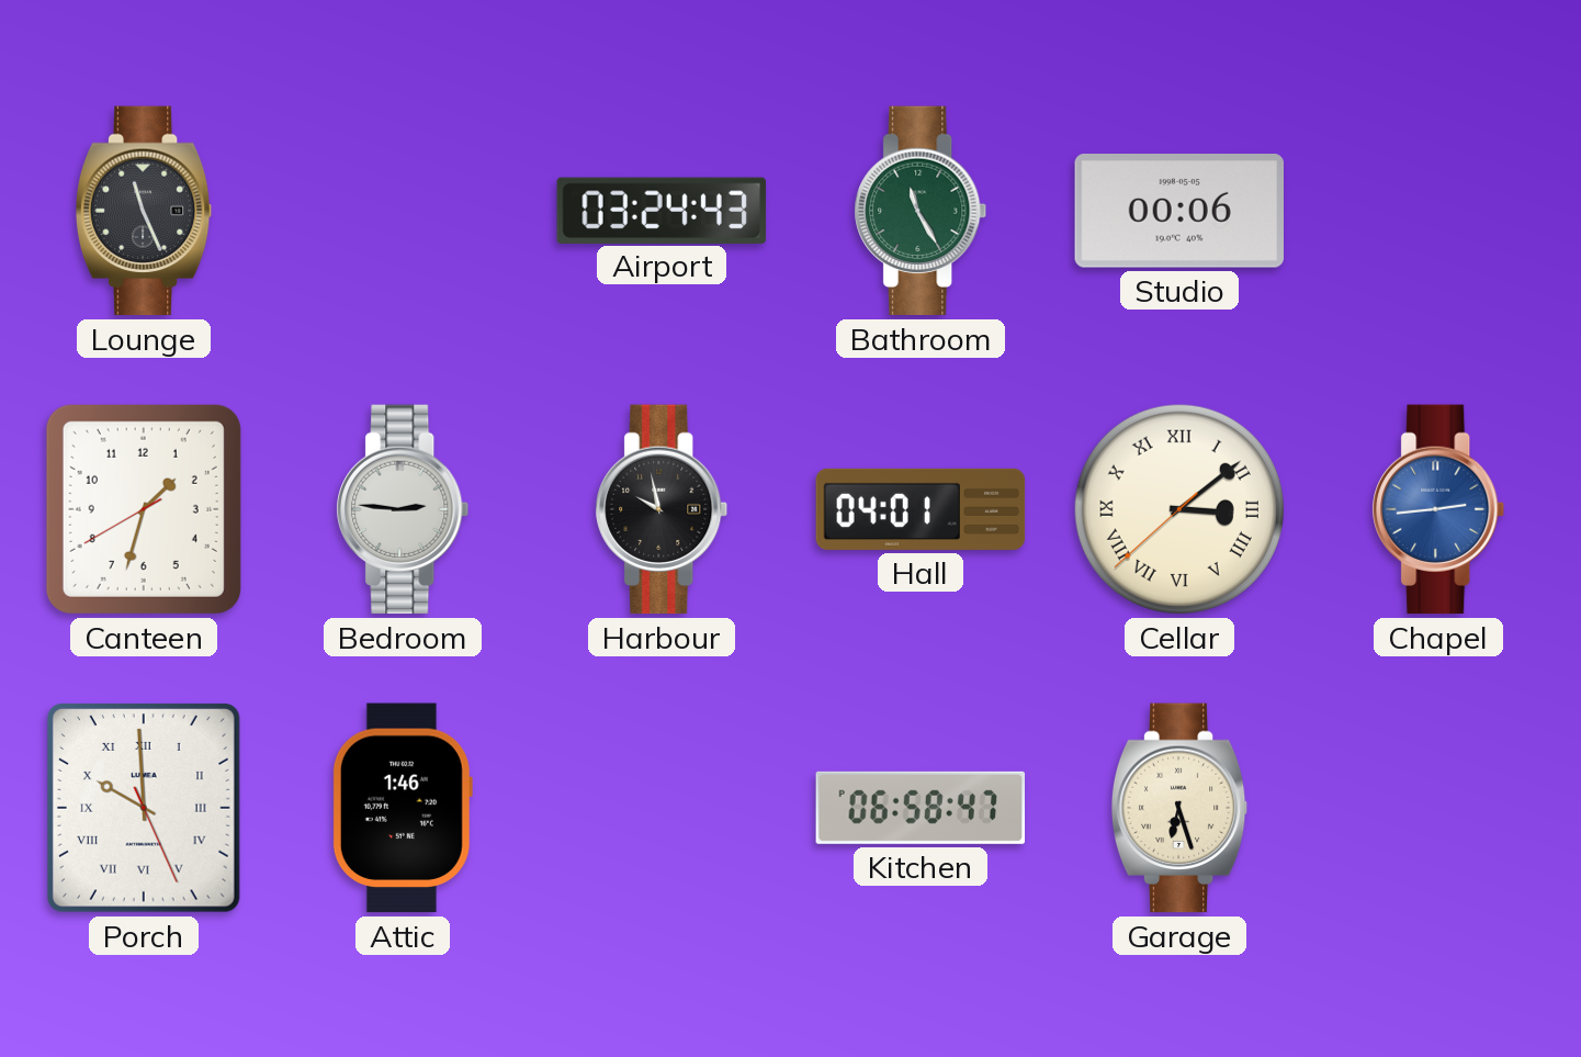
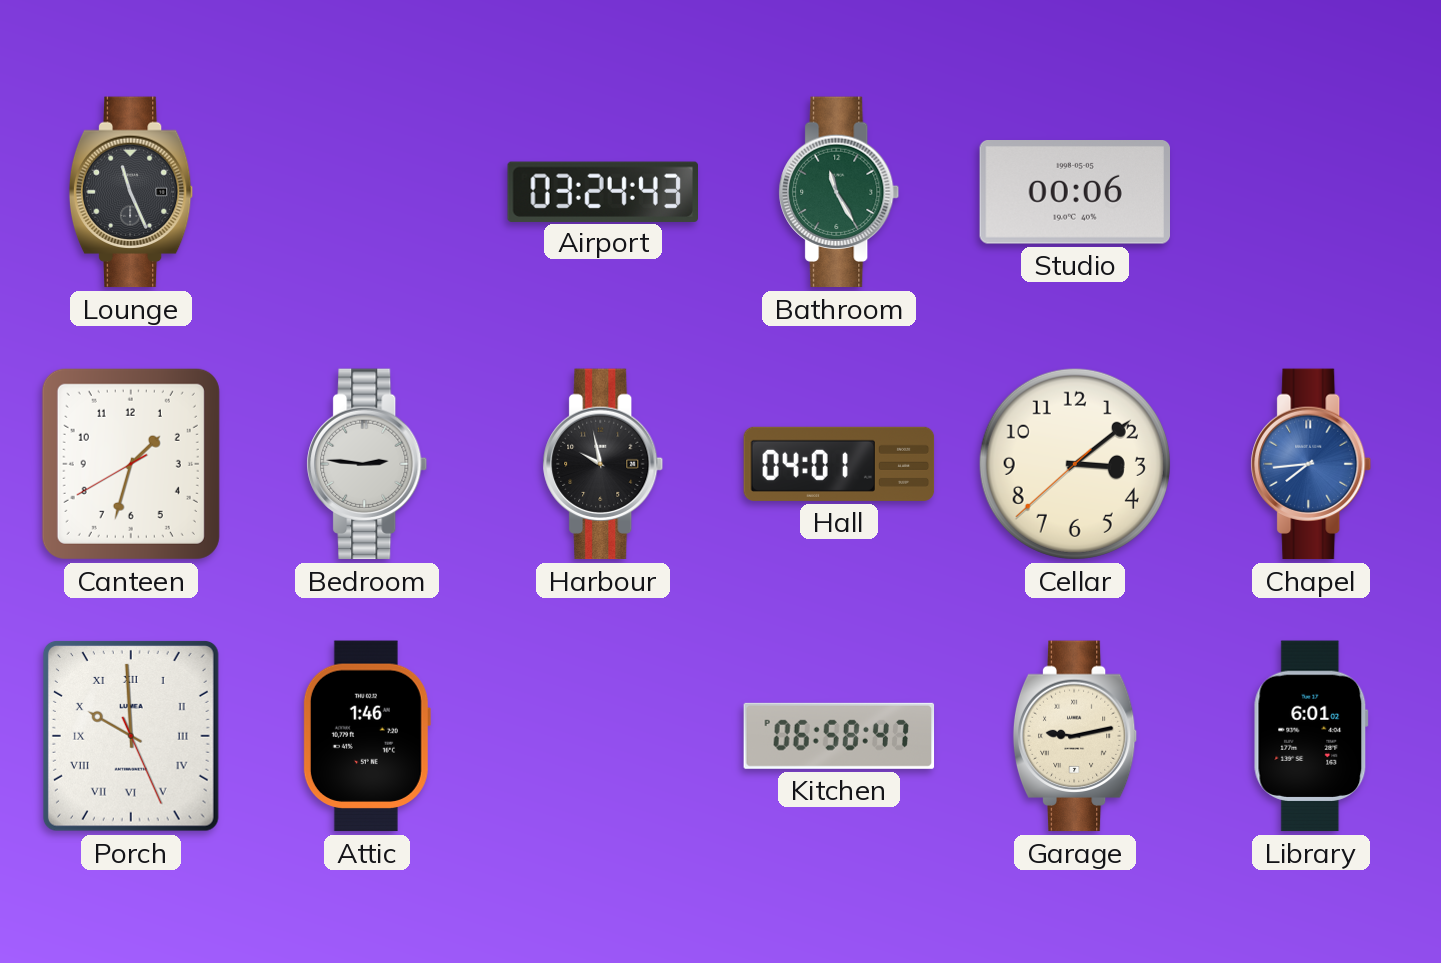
Cellar numerals: Roman -> Arabic
Chapel: 2:44 -> 7:44
Garage: 6:27 -> 9:13
Library: none -> 6:01
